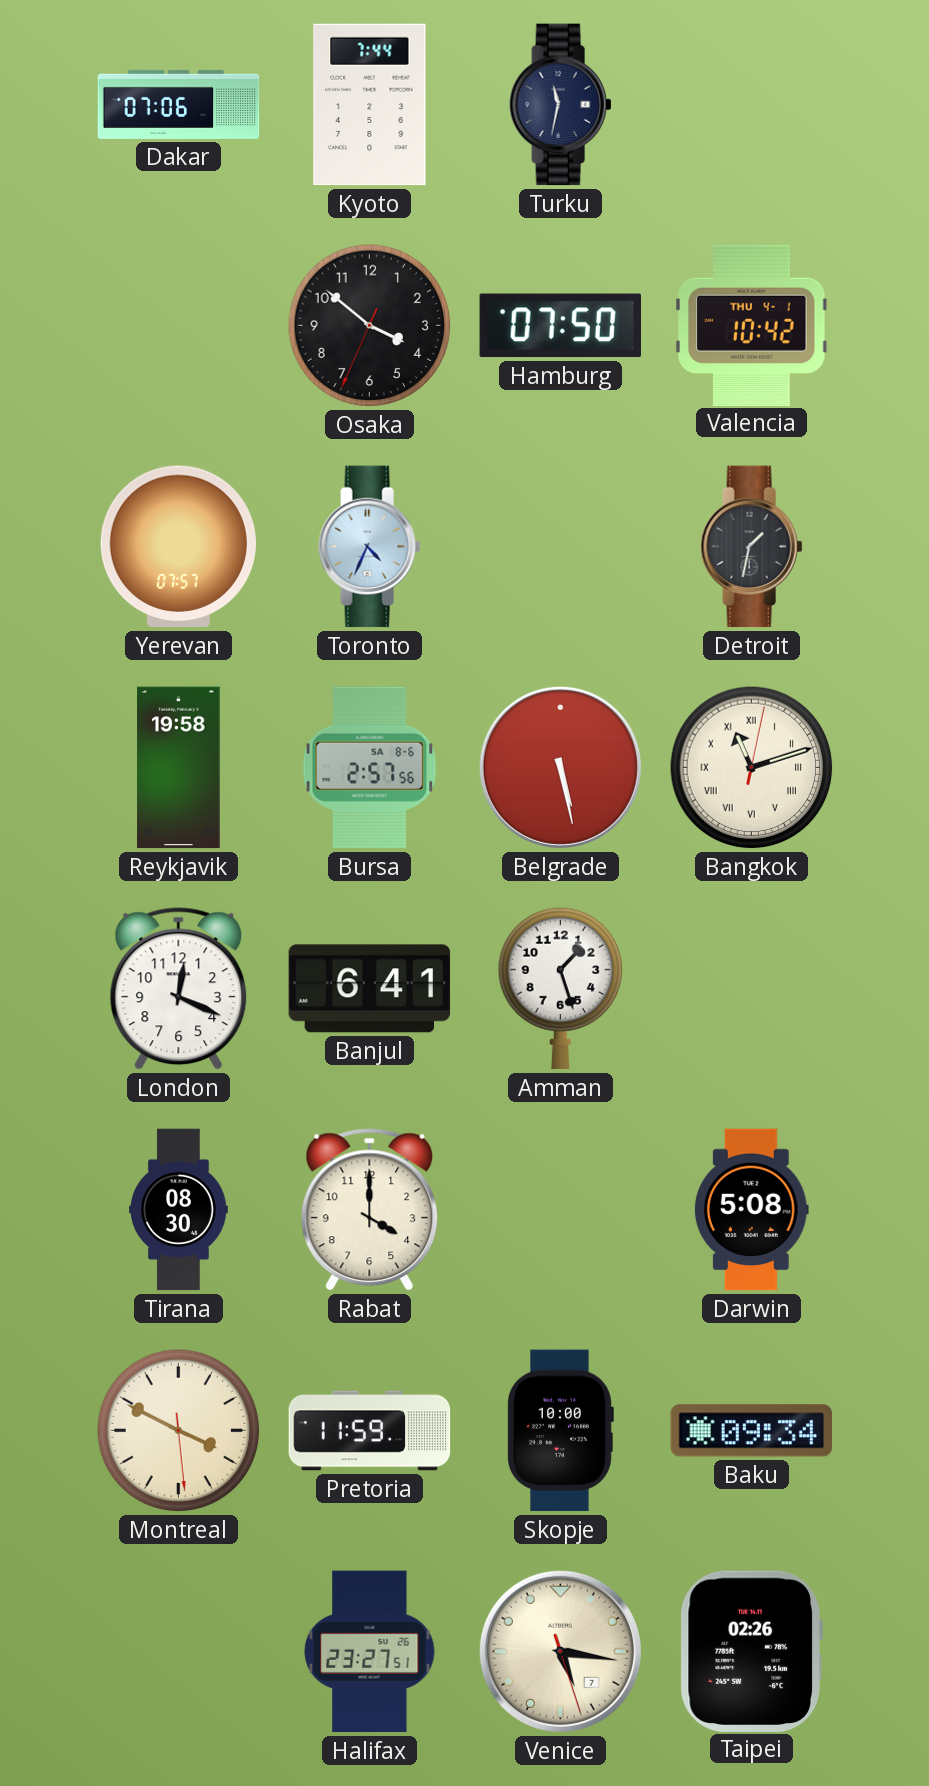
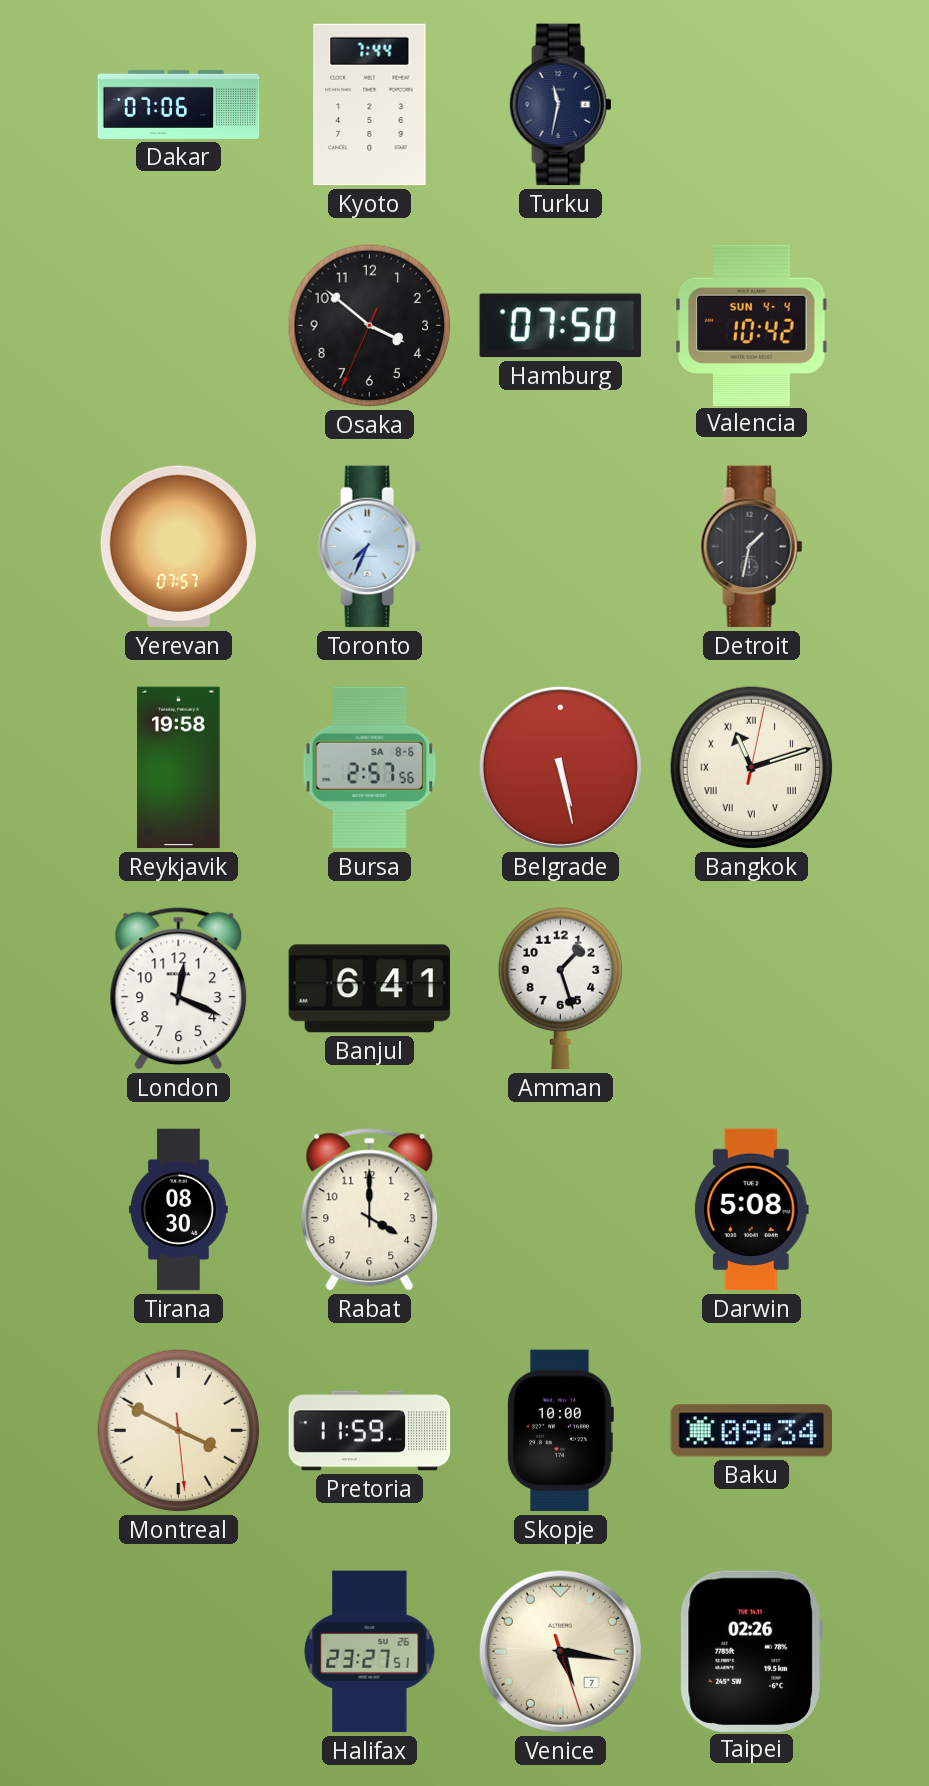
Valencia date: THU 4-1 -> SUN 4-4
Toronto: 4:34 -> 7:34
